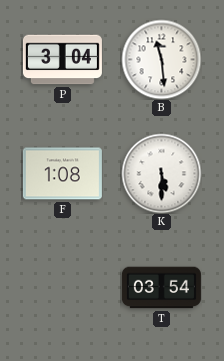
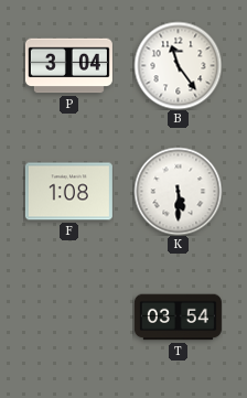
B: 11:29 -> 11:24
